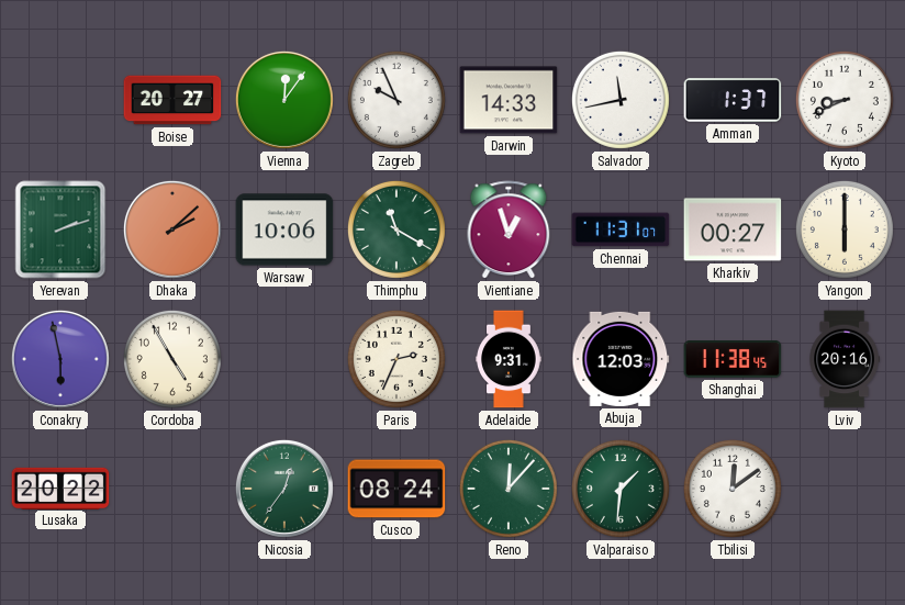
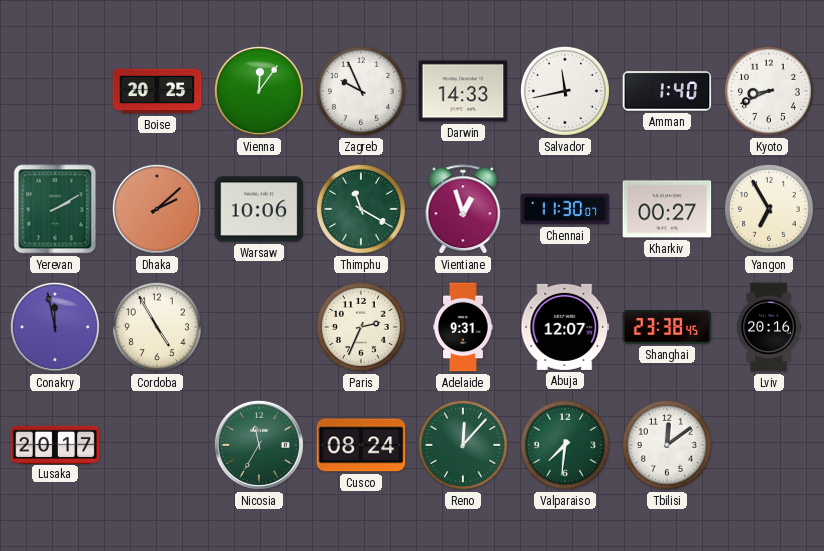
Boise: 20:27 -> 20:25
Amman: 1:37 -> 1:40
Yerevan: 2:12 -> 2:10
Chennai: 11:31 -> 11:30
Yangon: 6:00 -> 6:55
Conakry: 5:58 -> 11:58
Abuja: 12:03 -> 12:07
Shanghai: 11:38 -> 23:38
Lusaka: 20:22 -> 20:17
Nicosia: 12:36 -> 11:35
Valparaiso: 1:31 -> 7:31
